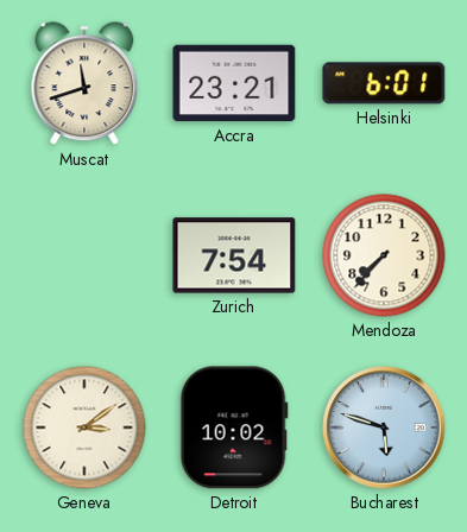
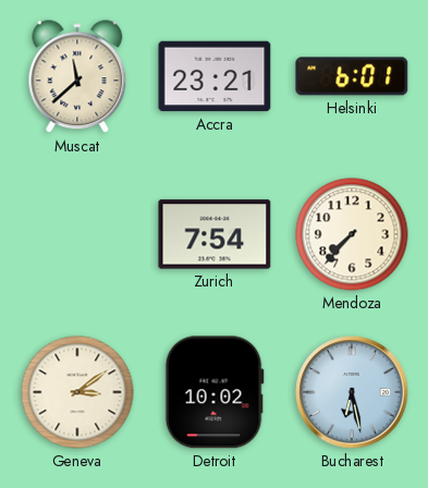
Muscat: 11:42 -> 11:38
Bucharest: 5:48 -> 6:28
